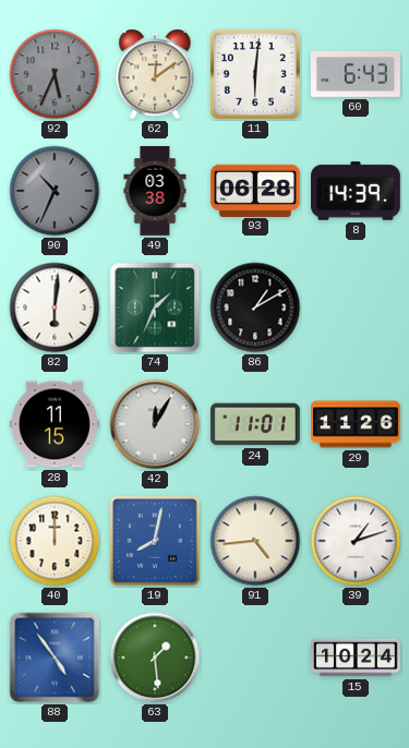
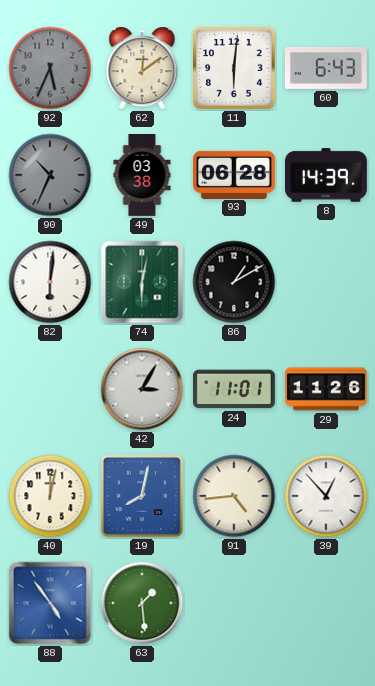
74: 1:34 -> 6:02
28: 11:15 -> none
42: 12:05 -> 3:05
40: 12:00 -> 12:02
39: 1:12 -> 12:53
15: 10:24 -> none
